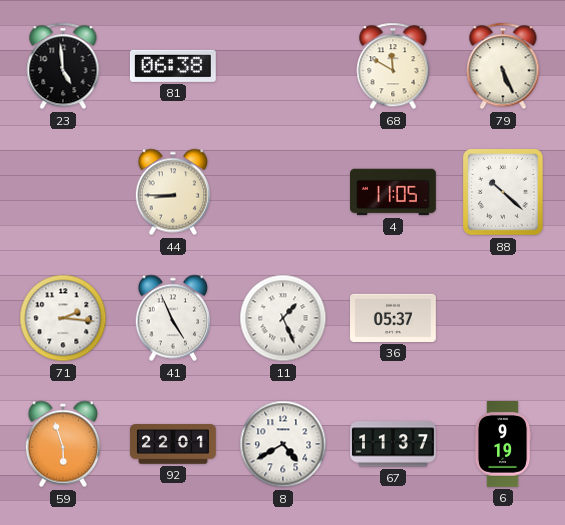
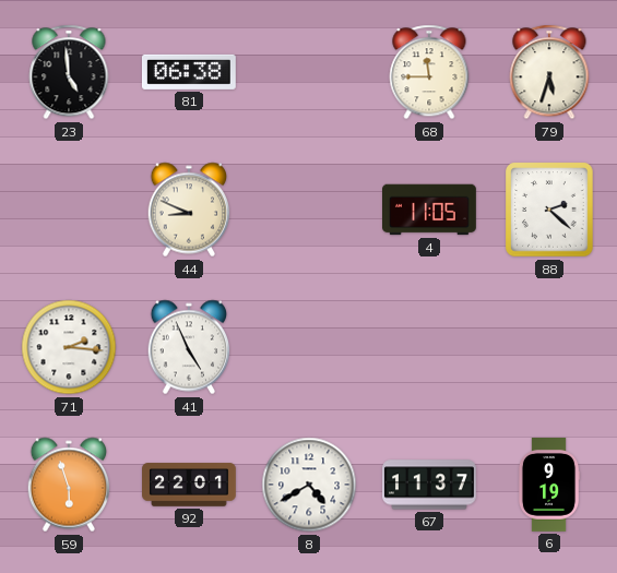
68: 11:50 -> 11:45
79: 5:26 -> 5:33
44: 8:45 -> 8:49
88: 10:22 -> 2:22
11: 1:26 -> none
36: 05:37 -> none
